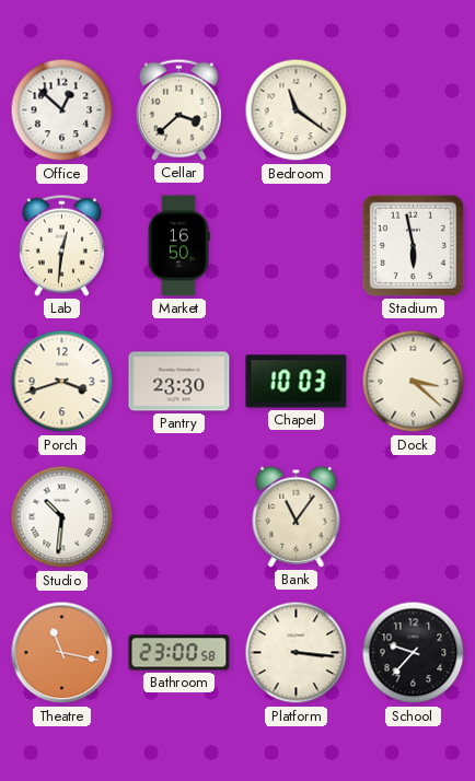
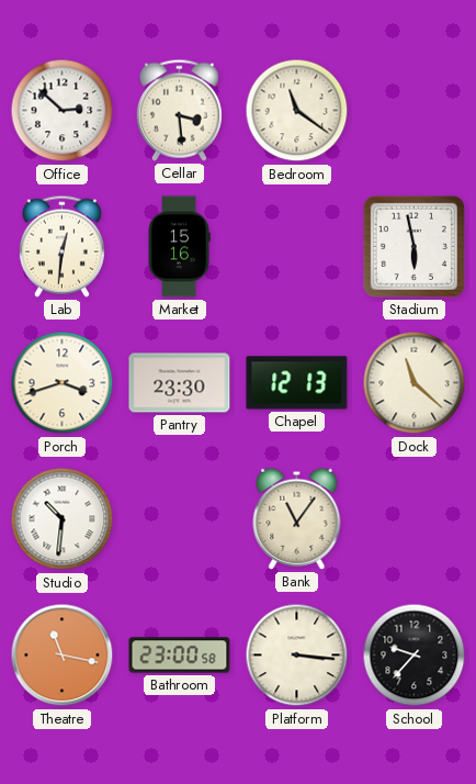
Office: 12:52 -> 2:52
Cellar: 3:38 -> 3:29
Market: 16:50 -> 15:16
Chapel: 10:03 -> 12:13
Dock: 3:22 -> 11:22
